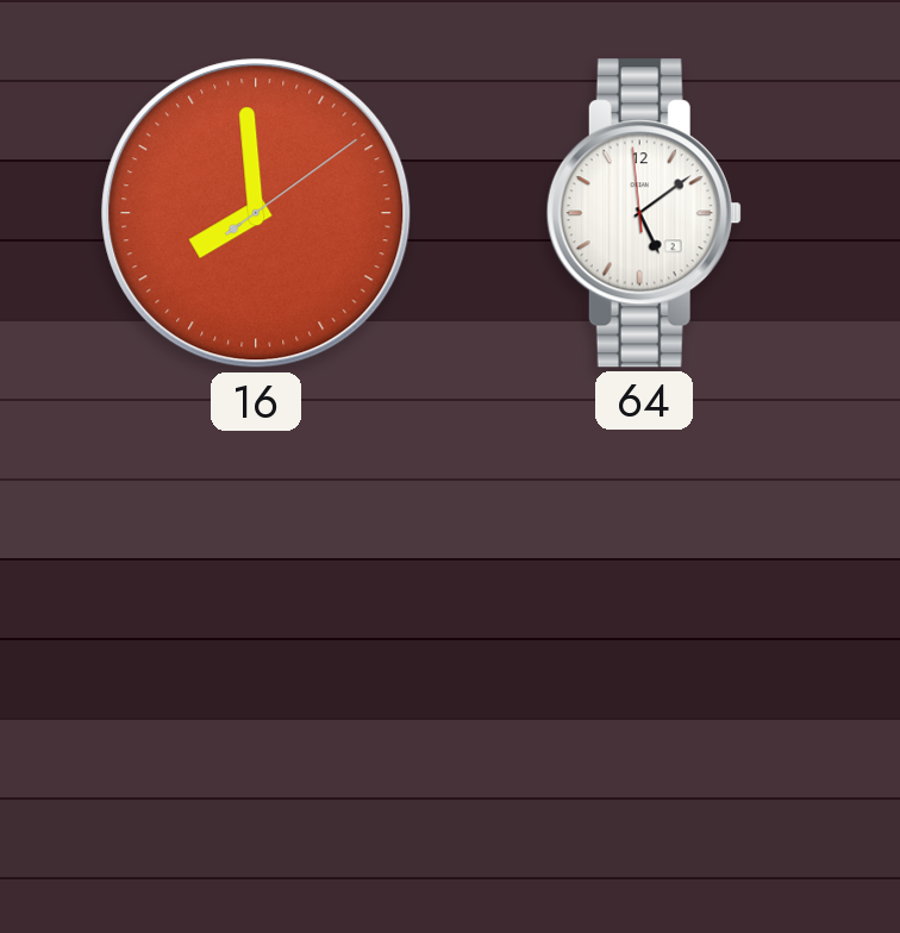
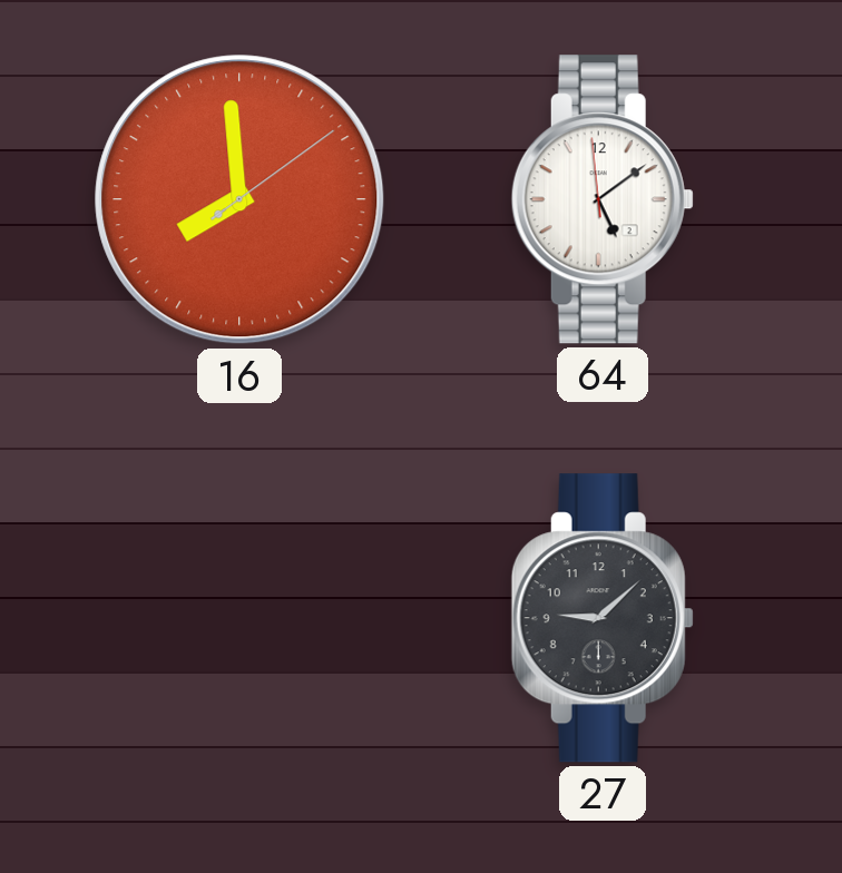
27: none -> 9:08
